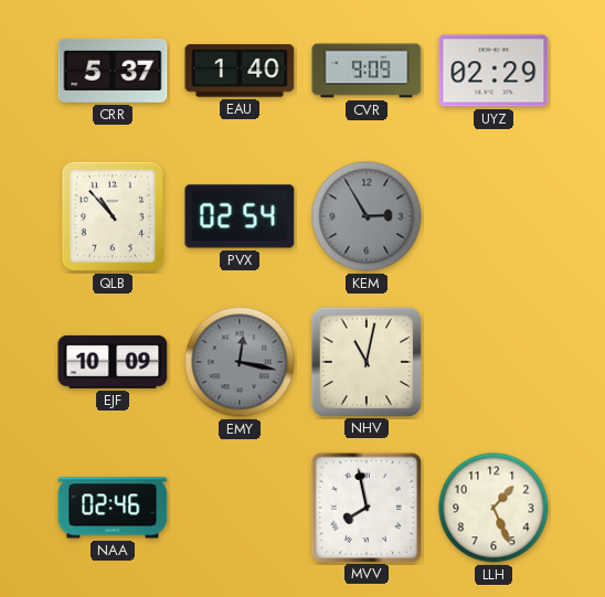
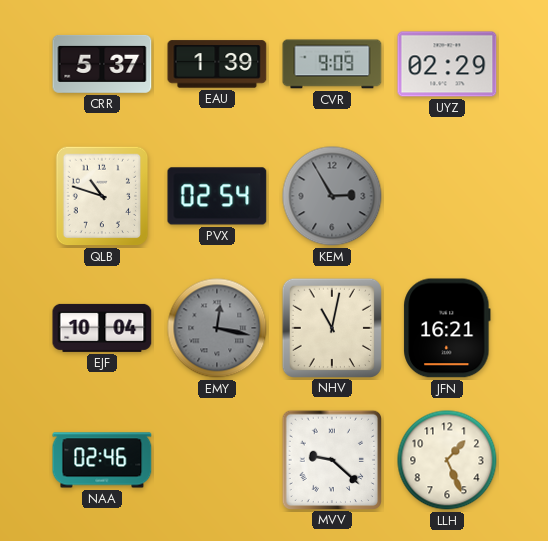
EAU: 1:40 -> 1:39
QLB: 10:53 -> 10:48
EJF: 10:09 -> 10:04
JFN: none -> 16:21
MVV: 7:58 -> 9:22
